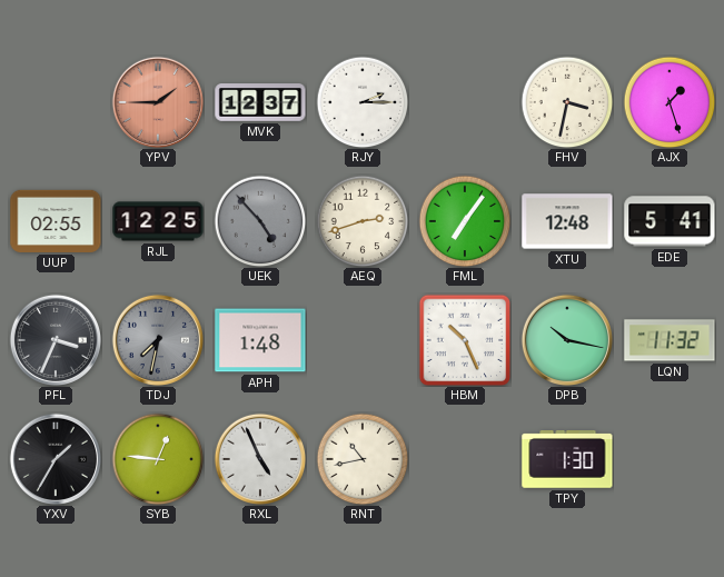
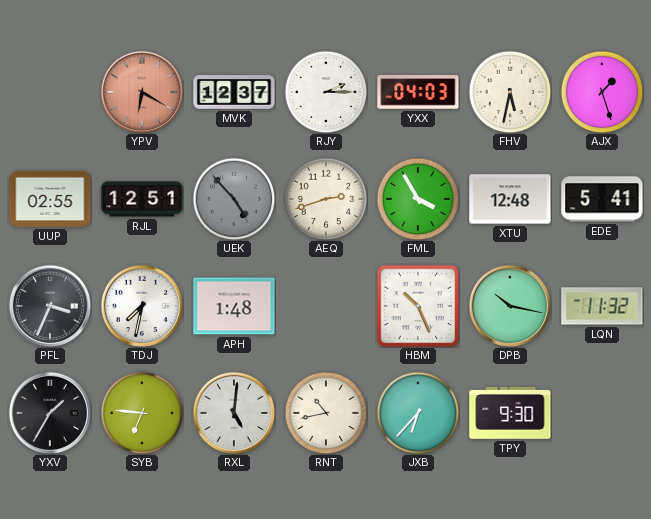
YPV: 1:45 -> 6:20
YXX: none -> 04:03
FHV: 3:32 -> 5:32
RJL: 12:25 -> 12:51
FML: 7:06 -> 3:55
TDJ dial: grey -> white
SYB: 12:46 -> 6:46
RXL: 4:56 -> 5:01
JXB: none -> 6:37
TPY: 1:30 -> 9:30
